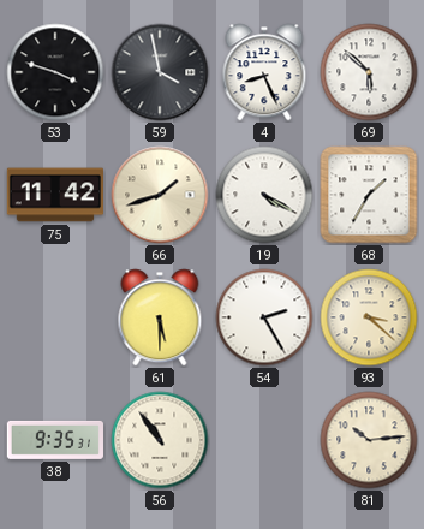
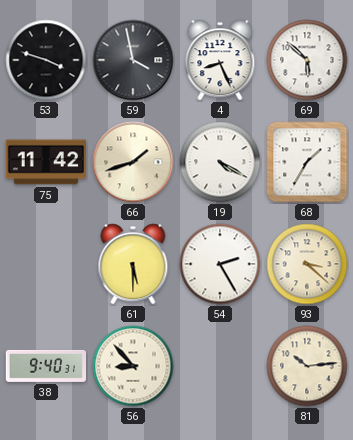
38: 9:35 -> 9:40
56: 10:54 -> 8:53
